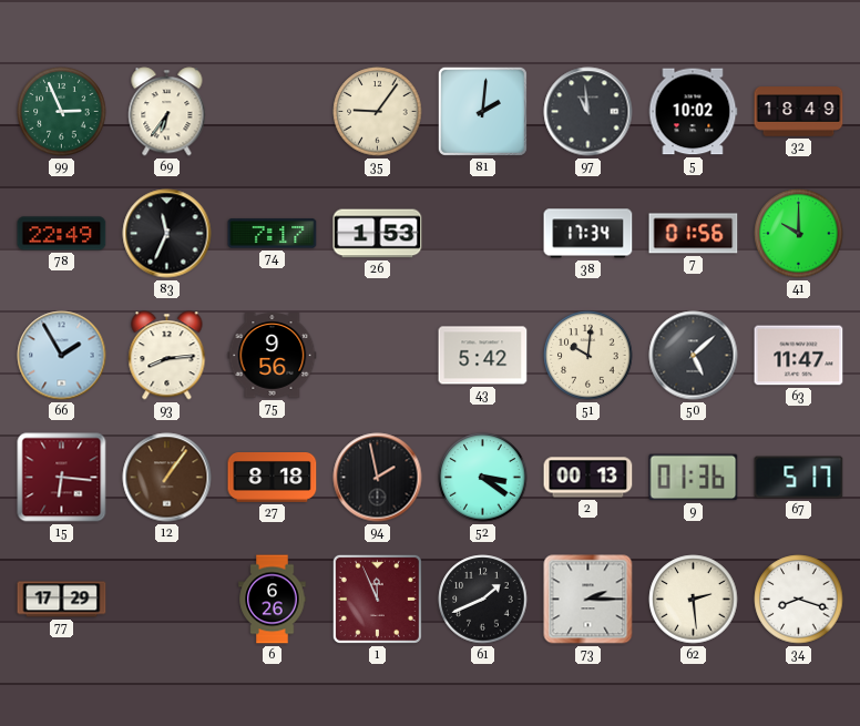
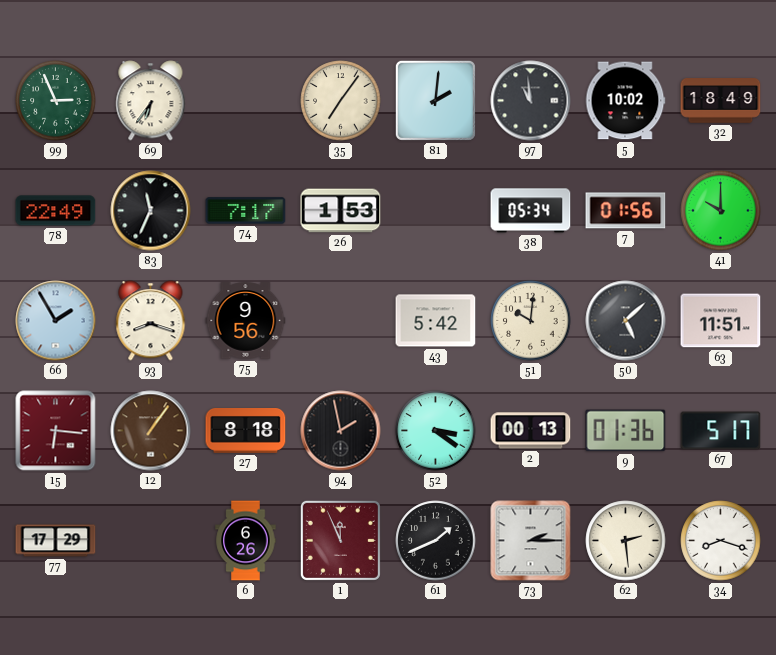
35: 9:06 -> 7:06
38: 17:34 -> 05:34
93: 8:14 -> 8:18
63: 11:47 -> 11:51
